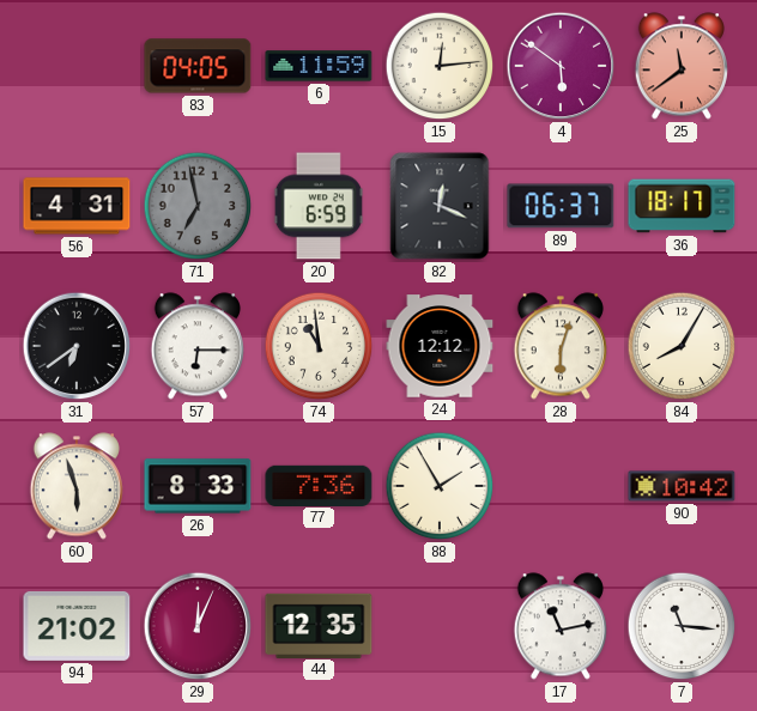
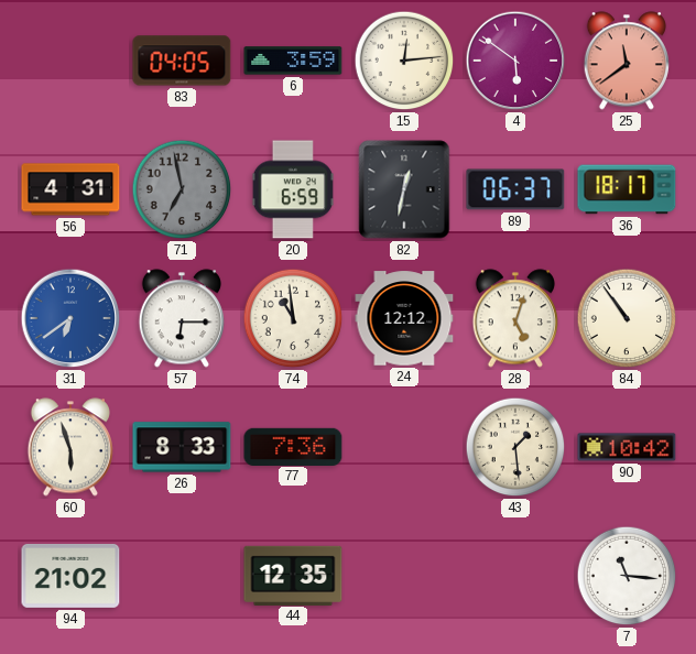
6: 11:59 -> 3:59
82: 12:19 -> 12:32
31 dial: black -> blue
28: 6:03 -> 5:03
84: 8:05 -> 10:54
88: 1:55 -> none
43: none -> 1:29
29: 12:04 -> none
17: 11:13 -> none
